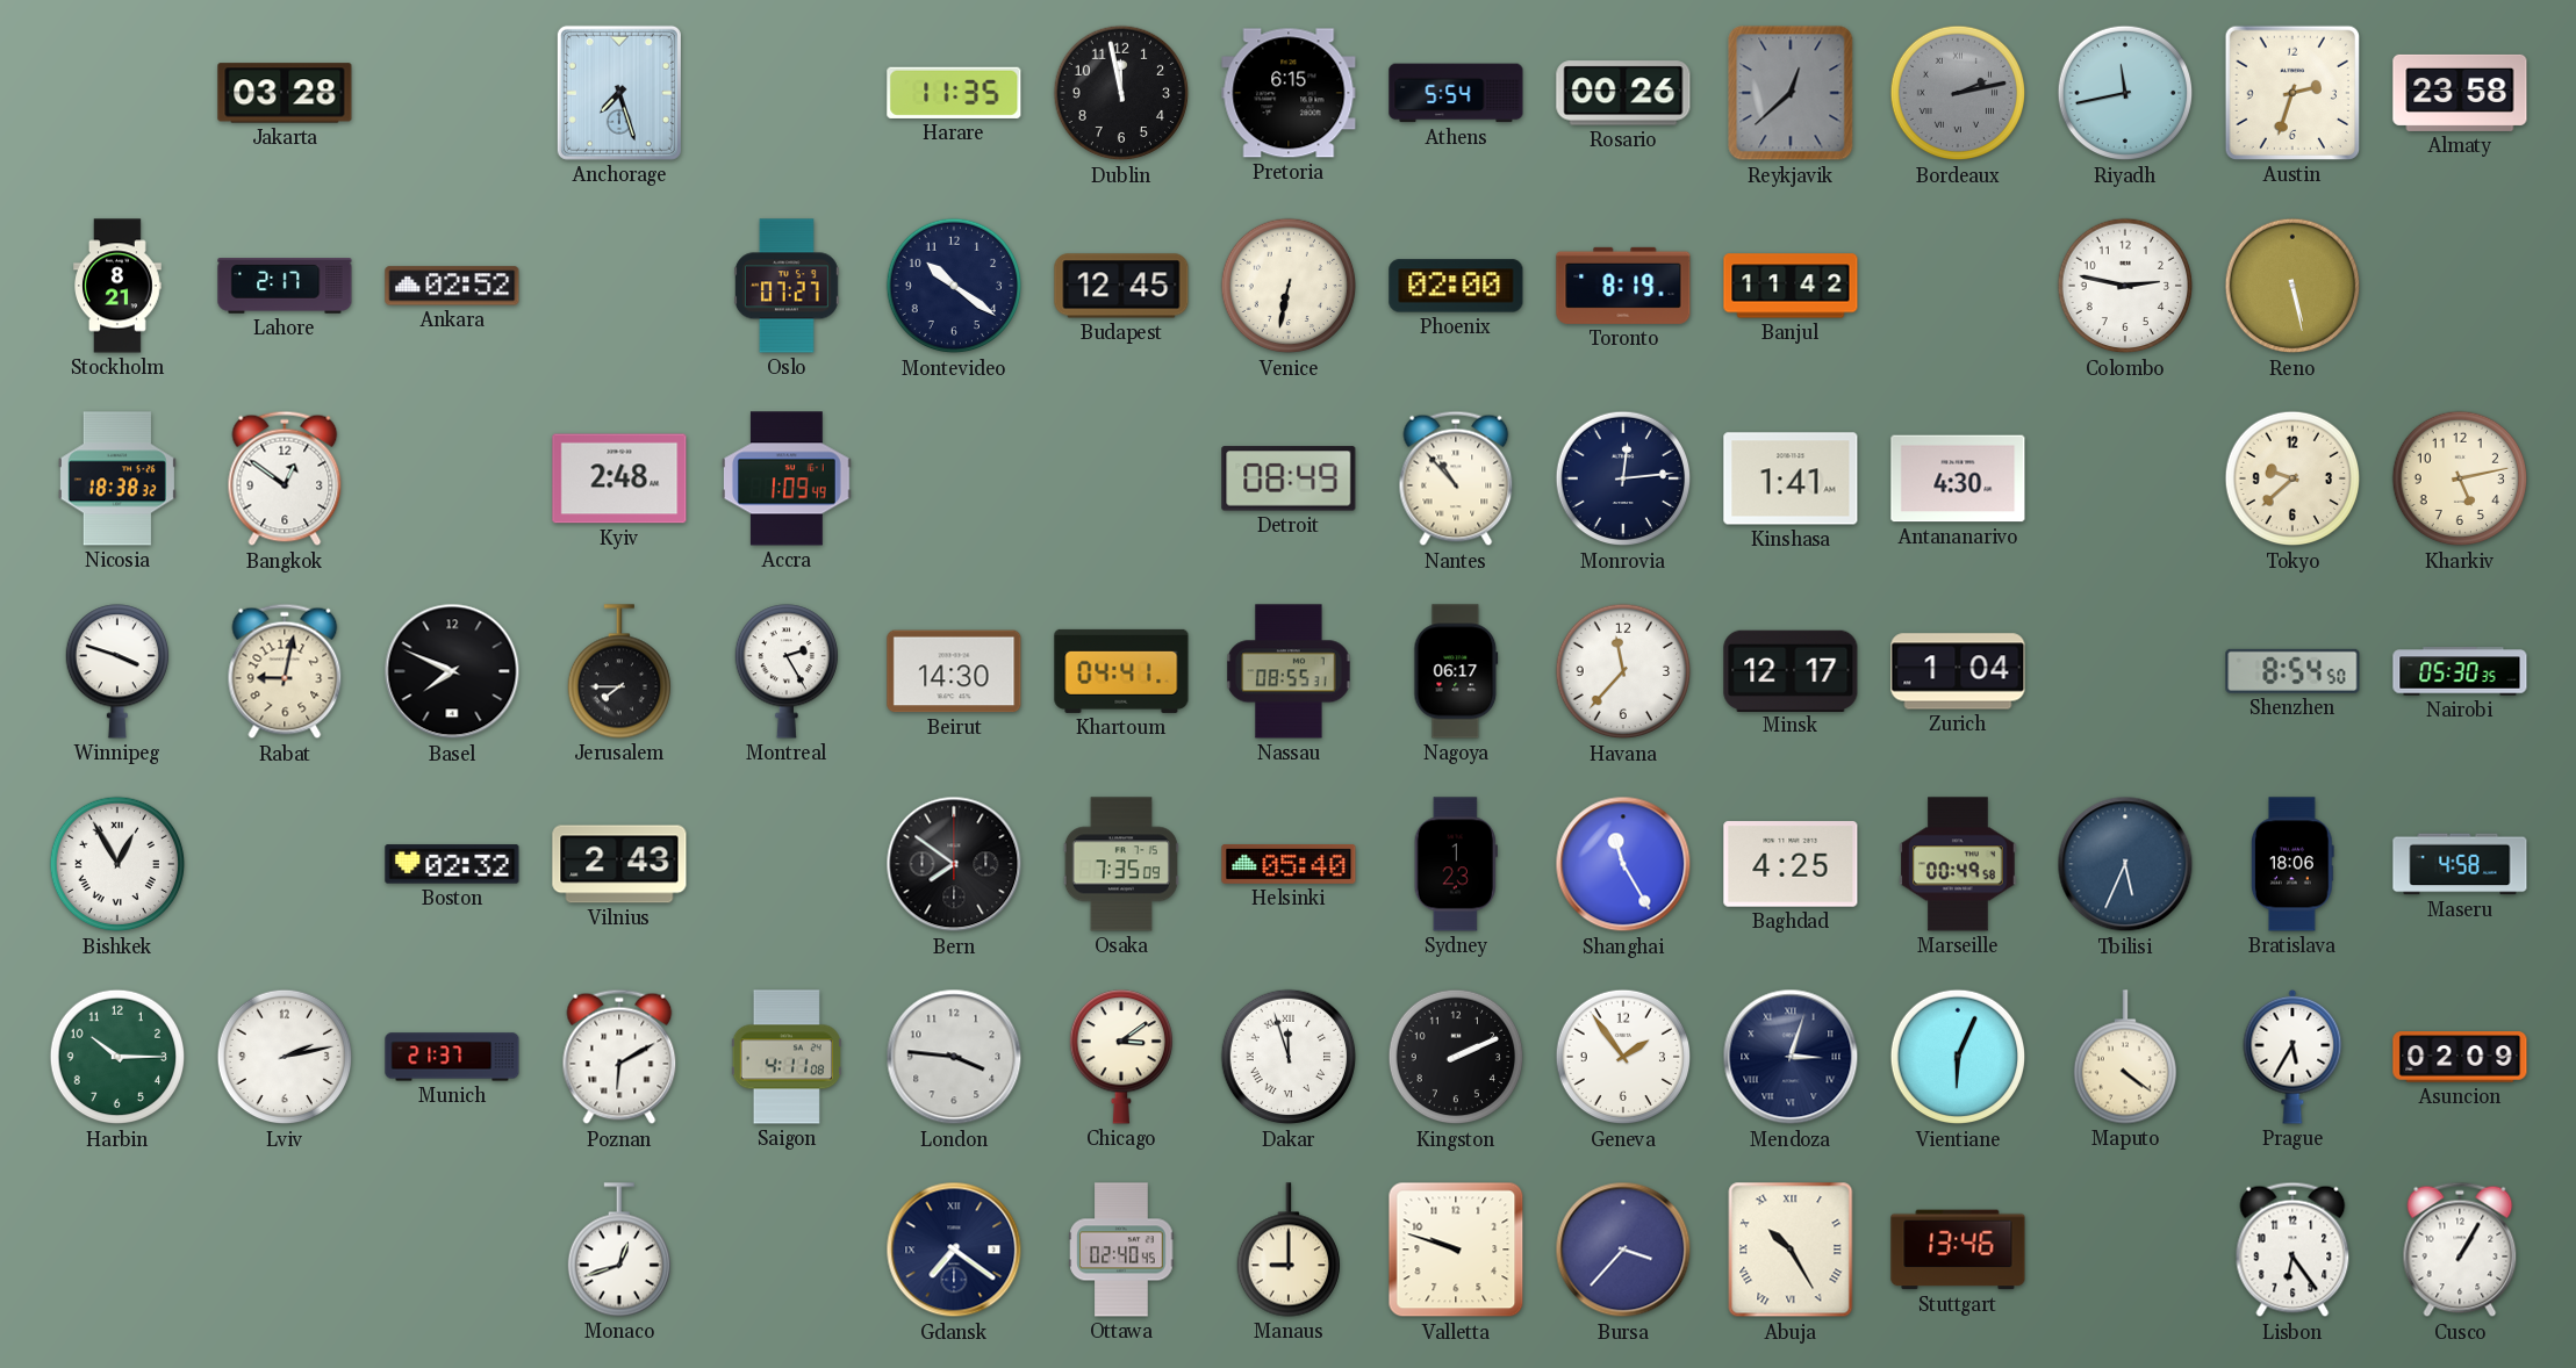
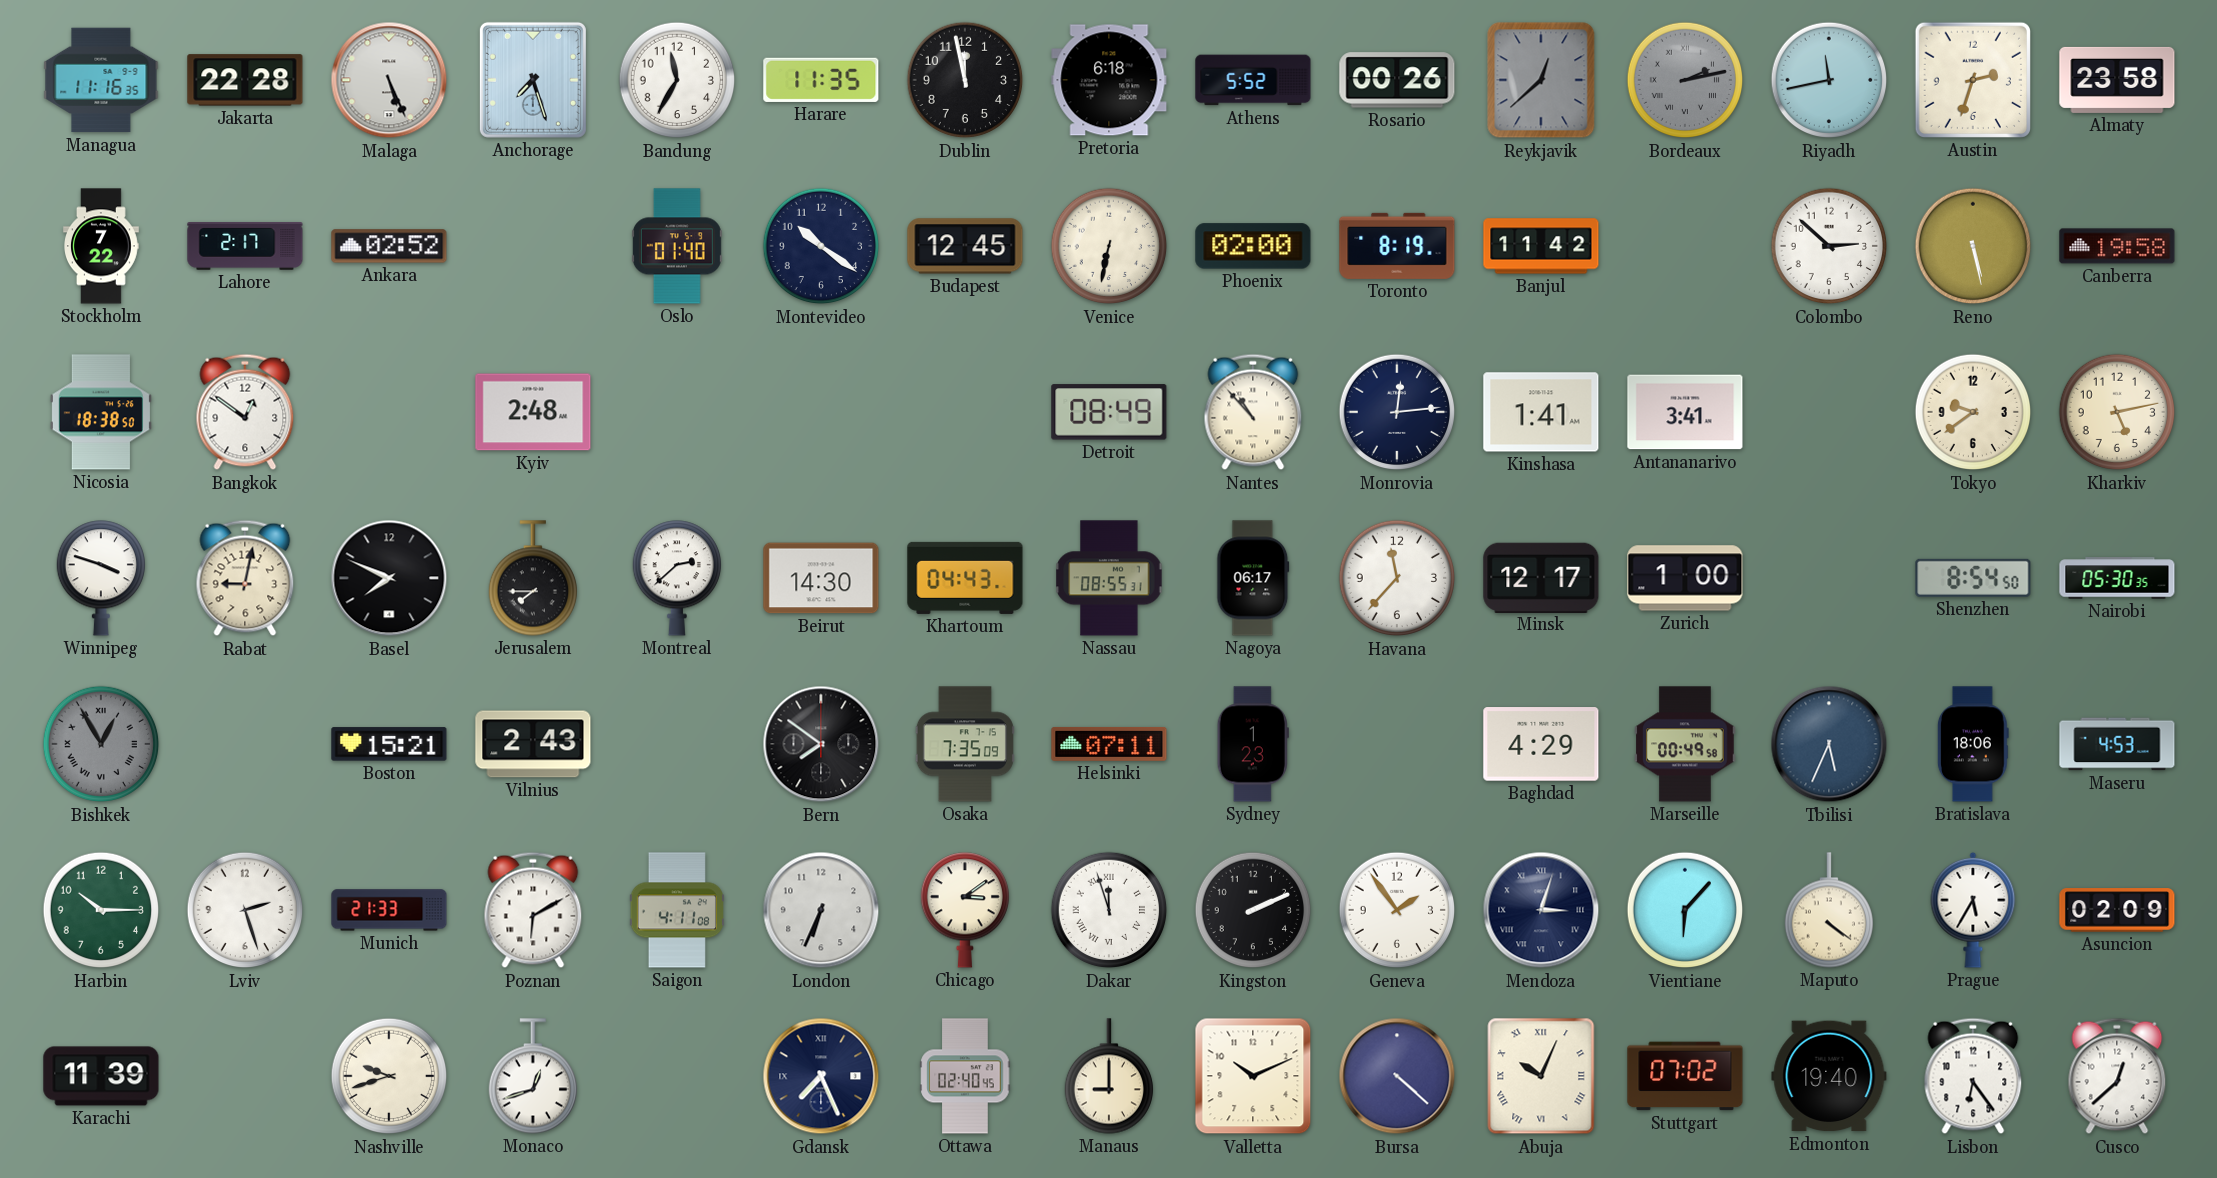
Managua: none -> 11:16
Jakarta: 03:28 -> 22:28
Malaga: none -> 5:26
Bandung: none -> 11:35
Pretoria: 6:15 -> 6:18
Athens: 5:54 -> 5:52
Stockholm: 8:21 -> 7:22
Oslo: 07:27 -> 01:40
Colombo: 2:47 -> 2:52
Canberra: none -> 19:58
Nicosia: 18:38:32 -> 18:38:50
Accra: 1:09 -> none
Antananarivo: 4:30 -> 3:41
Tokyo: 9:38 -> 9:39
Montreal: 2:25 -> 2:38
Khartoum: 04:41 -> 04:43
Zurich: 1:04 -> 1:00
Bishkek dial: white -> grey
Boston: 02:32 -> 15:21
Helsinki: 05:40 -> 07:11
Shanghai: 11:25 -> none
Baghdad: 4:25 -> 4:29
Maseru: 4:58 -> 4:53
Lviv: 2:13 -> 2:27
Munich: 21:37 -> 21:33
London: 3:46 -> 6:34
Vientiane: 6:04 -> 6:07
Karachi: none -> 11:39
Nashville: none -> 9:42
Gdansk: 7:21 -> 7:26
Valletta: 9:48 -> 10:11
Bursa: 3:37 -> 4:22
Abuja: 10:25 -> 10:04
Stuttgart: 13:46 -> 07:02
Edmonton: none -> 19:40
Cusco: 1:05 -> 12:38
